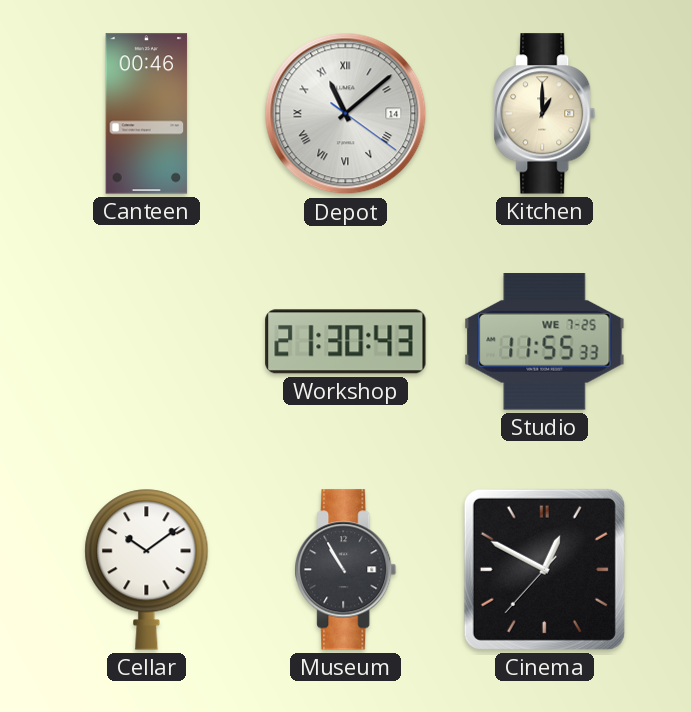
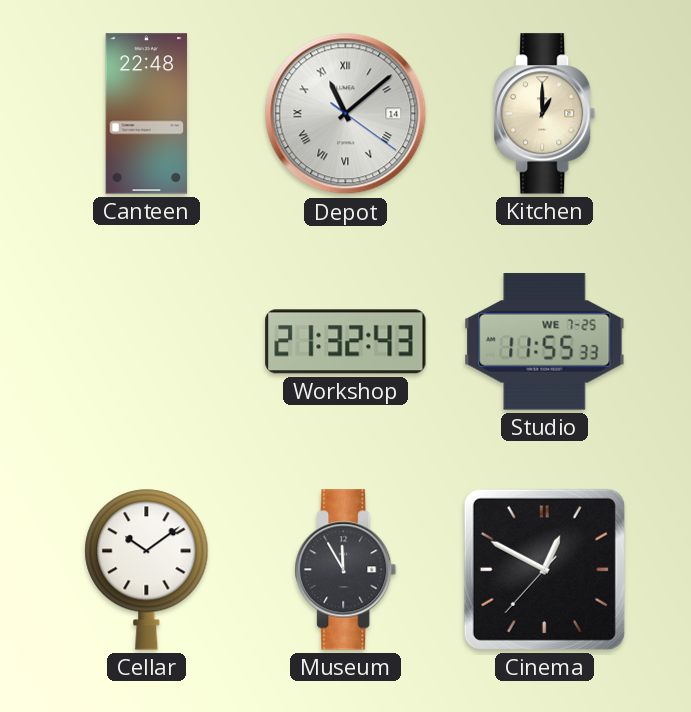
Canteen: 00:46 -> 22:48
Workshop: 21:30 -> 21:32
Museum: 10:55 -> 11:55
